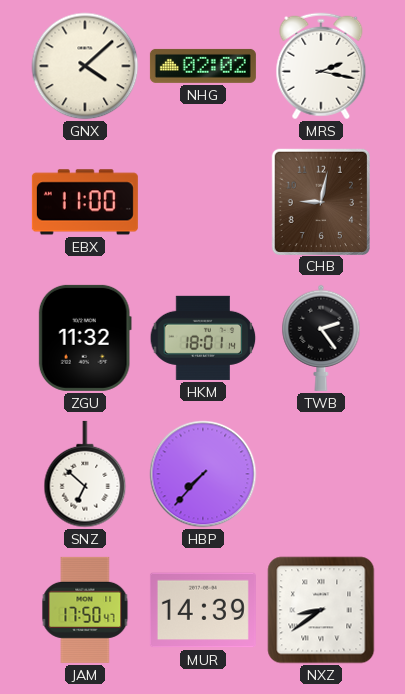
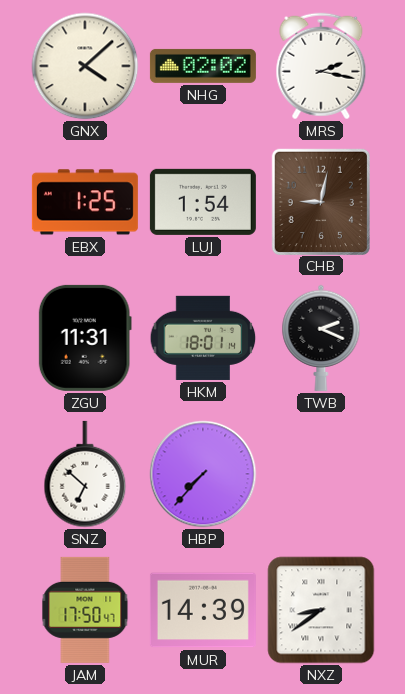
EBX: 11:00 -> 1:25
LUJ: none -> 1:54
ZGU: 11:32 -> 11:31
TWB: 2:24 -> 2:19
